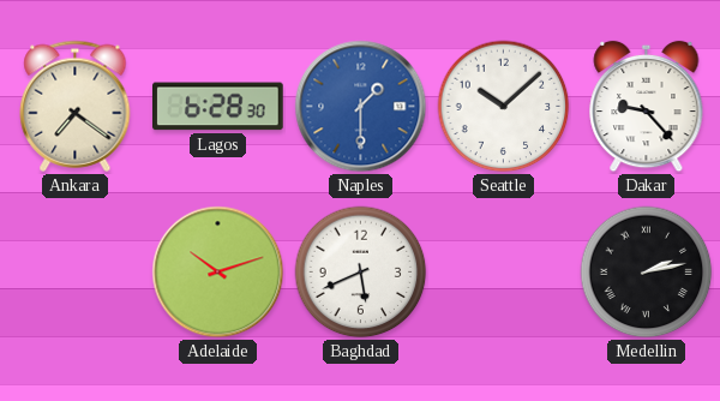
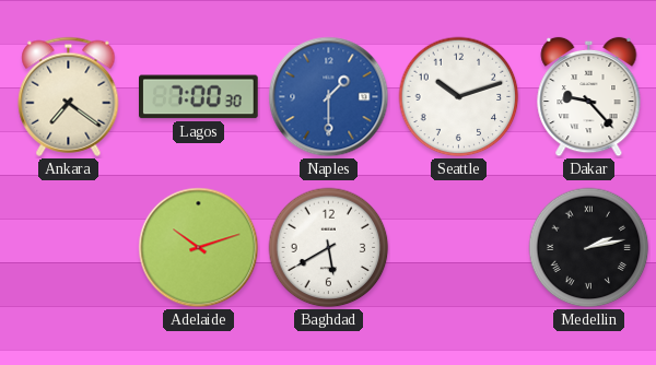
Lagos: 6:28 -> 7:00
Seattle: 10:08 -> 10:12
Baghdad: 5:41 -> 5:40
